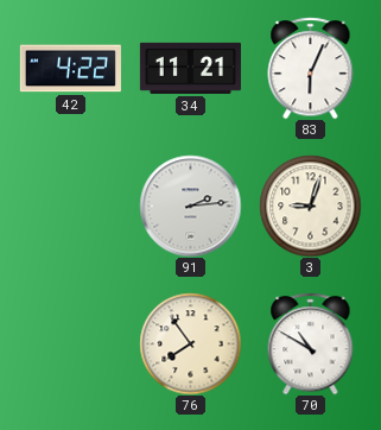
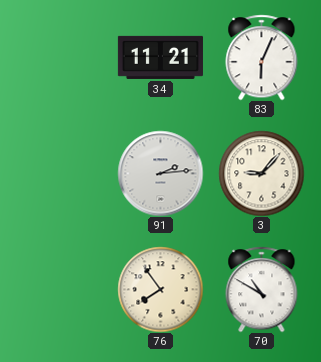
42: 4:22 -> none
3: 9:03 -> 9:07
